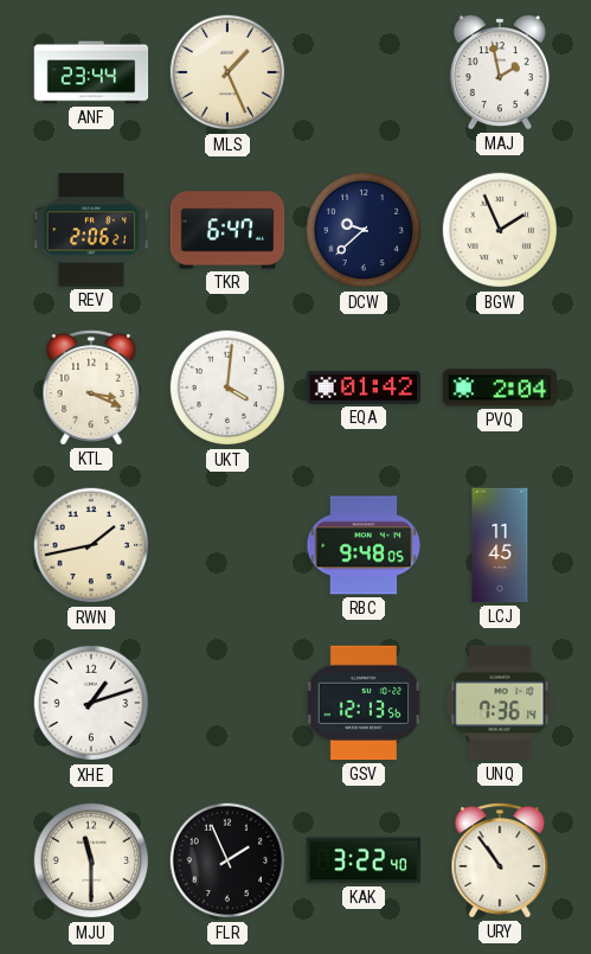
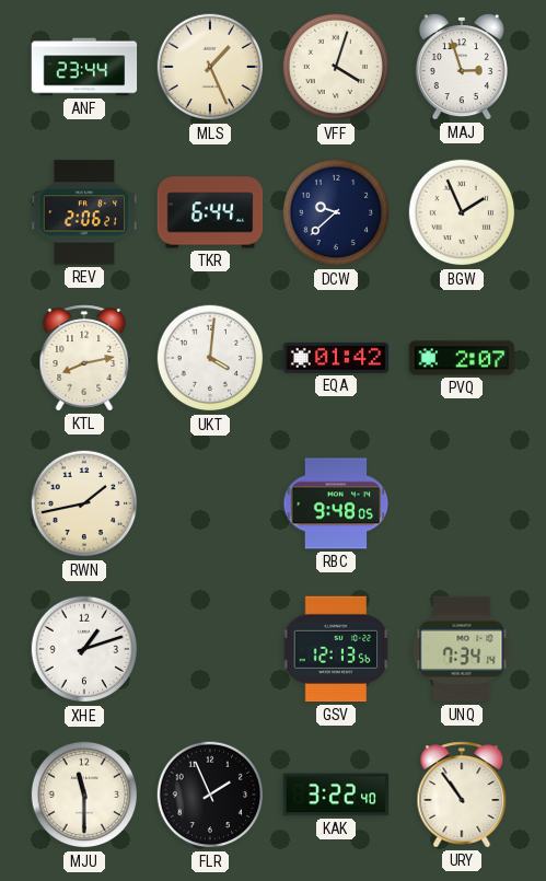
VFF: none -> 4:03
MAJ: 1:58 -> 2:57
TKR: 6:47 -> 6:44
KTL: 3:19 -> 8:13
PVQ: 2:04 -> 2:07
LCJ: 11:45 -> none
UNQ: 7:36 -> 7:34
